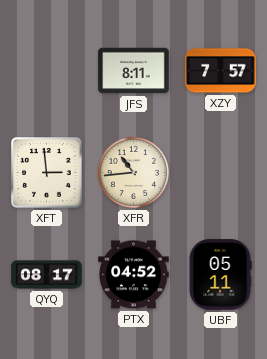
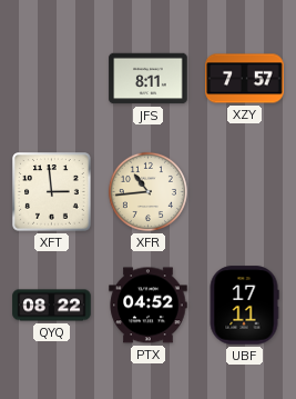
QYQ: 08:17 -> 08:22
UBF: 05:11 -> 17:11
